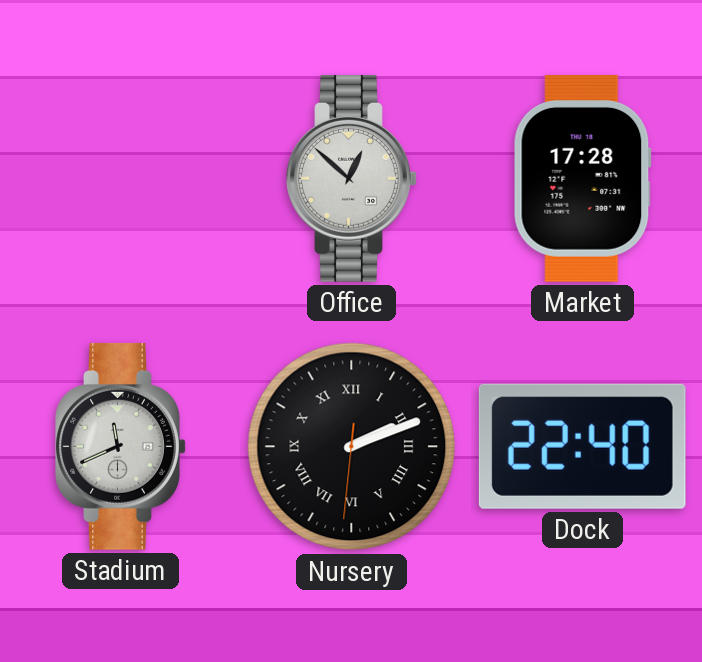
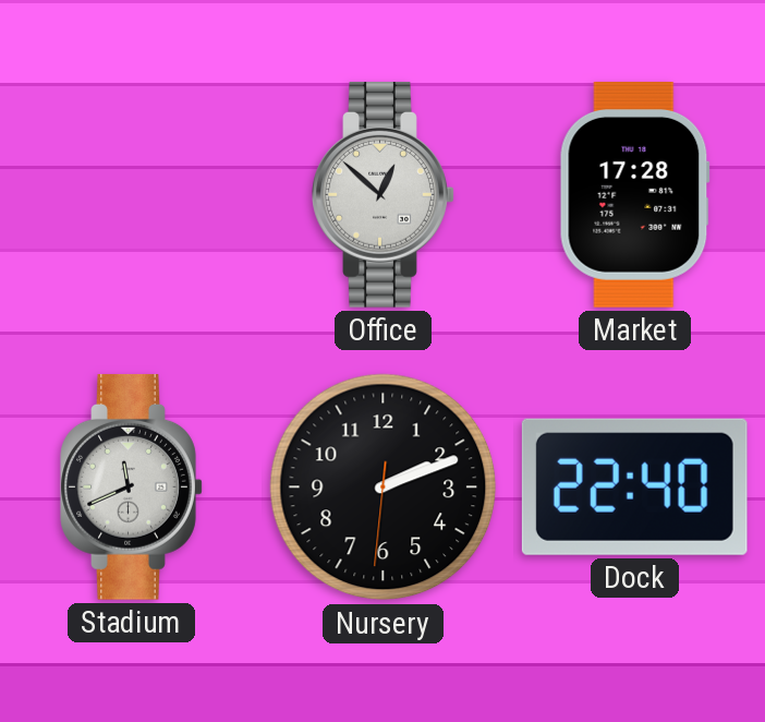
Nursery numerals: Roman -> Arabic
